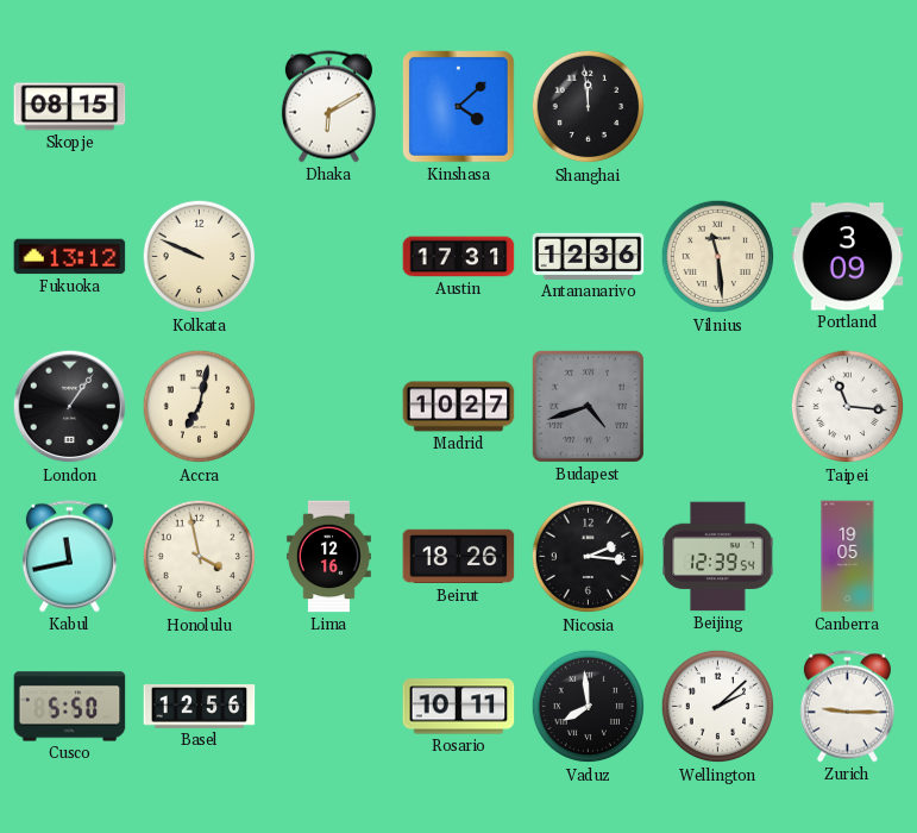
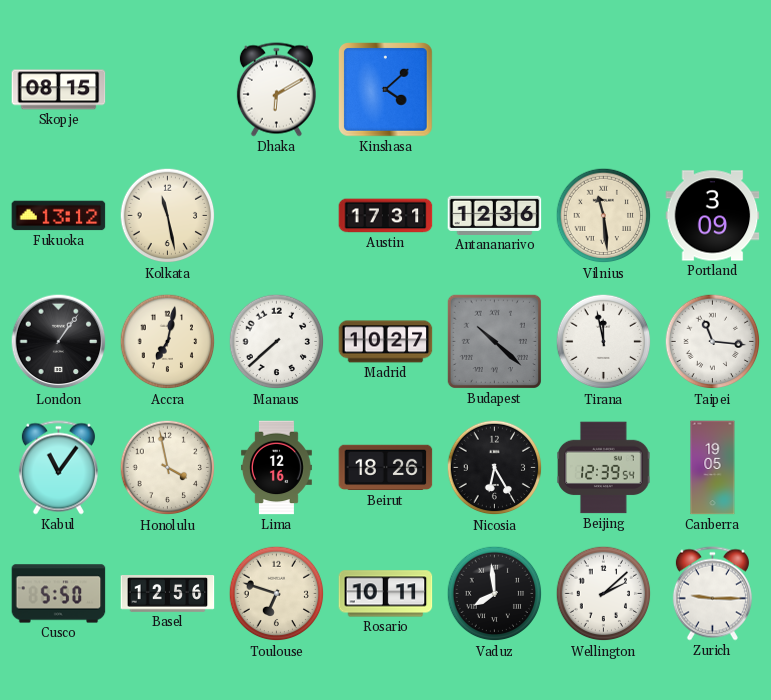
Shanghai: 11:59 -> none
Kolkata: 9:49 -> 11:28
Manaus: none -> 7:38
Budapest: 4:42 -> 10:22
Tirana: none -> 11:58
Kabul: 11:43 -> 11:06
Nicosia: 2:16 -> 6:25
Toulouse: none -> 6:48
